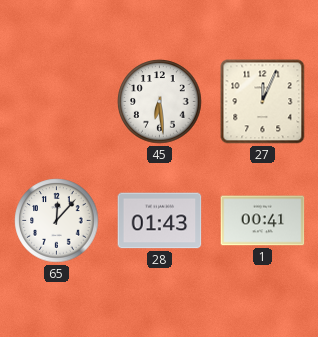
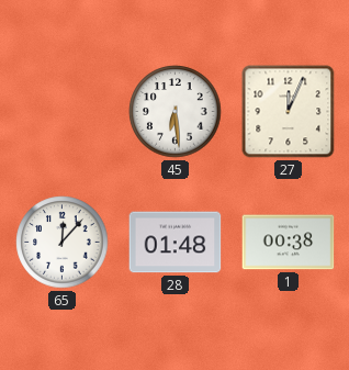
28: 01:43 -> 01:48
1: 00:41 -> 00:38
